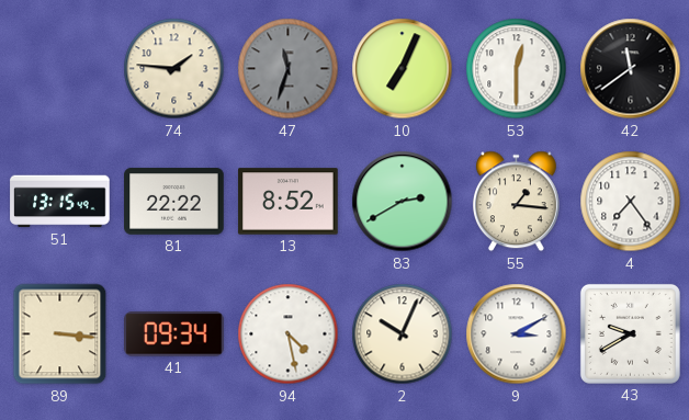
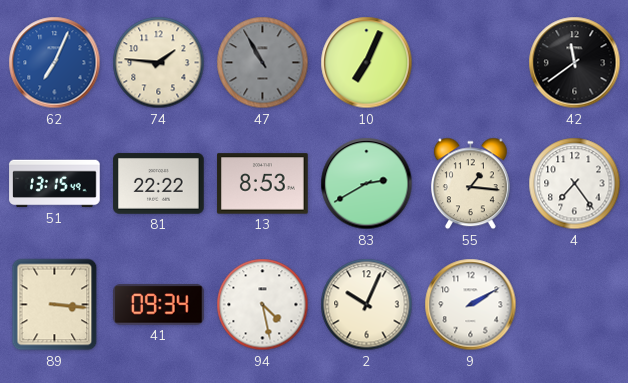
62: none -> 7:04
47: 11:33 -> 10:55
53: 12:30 -> none
13: 8:52 -> 8:53
9: 3:10 -> 2:10
43: 9:40 -> none
